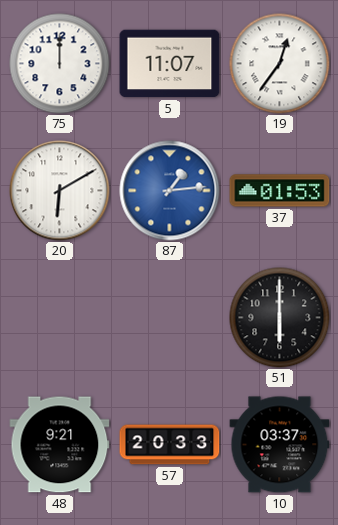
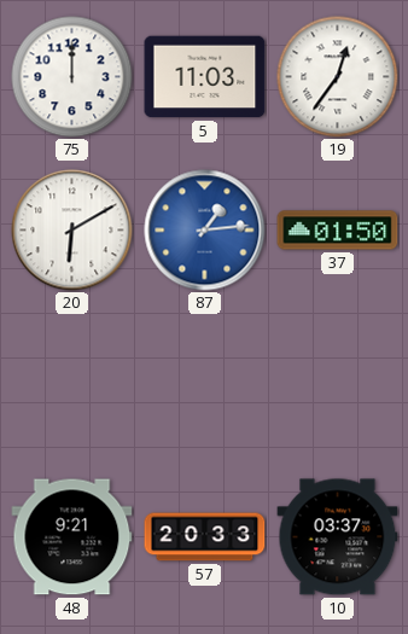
5: 11:07 -> 11:03
37: 01:53 -> 01:50
51: 6:00 -> none
